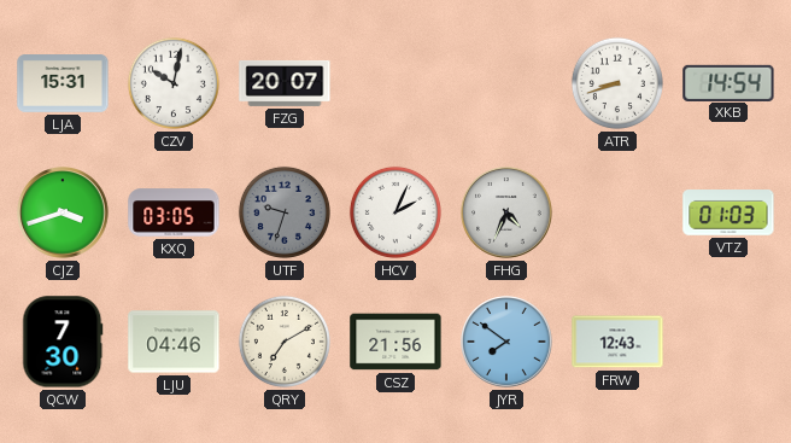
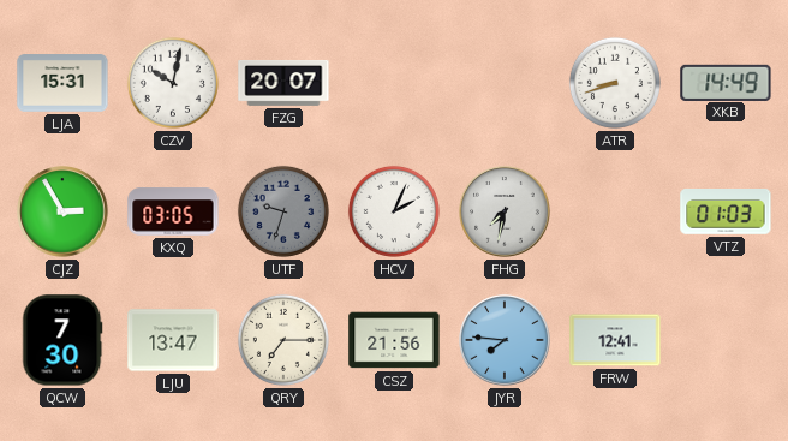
XKB: 14:54 -> 14:49
CJZ: 3:42 -> 2:55
FHG: 4:34 -> 7:32
LJU: 04:46 -> 13:47
QRY: 7:10 -> 7:15
JYR: 7:51 -> 7:46
FRW: 12:43 -> 12:41
